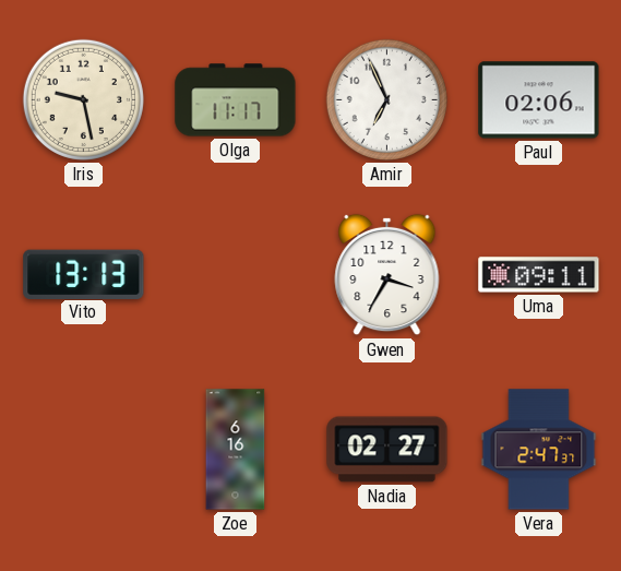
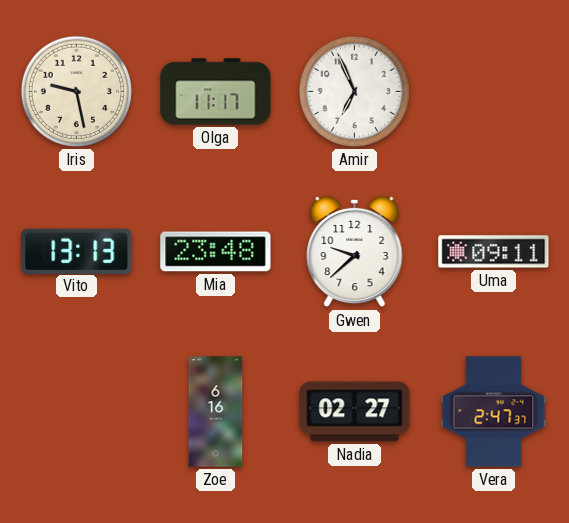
Paul: 02:06 -> none
Mia: none -> 23:48
Gwen: 3:35 -> 9:38
